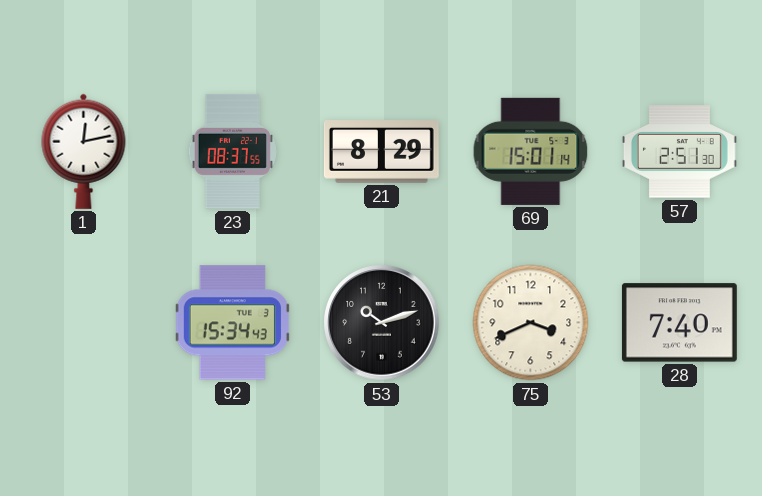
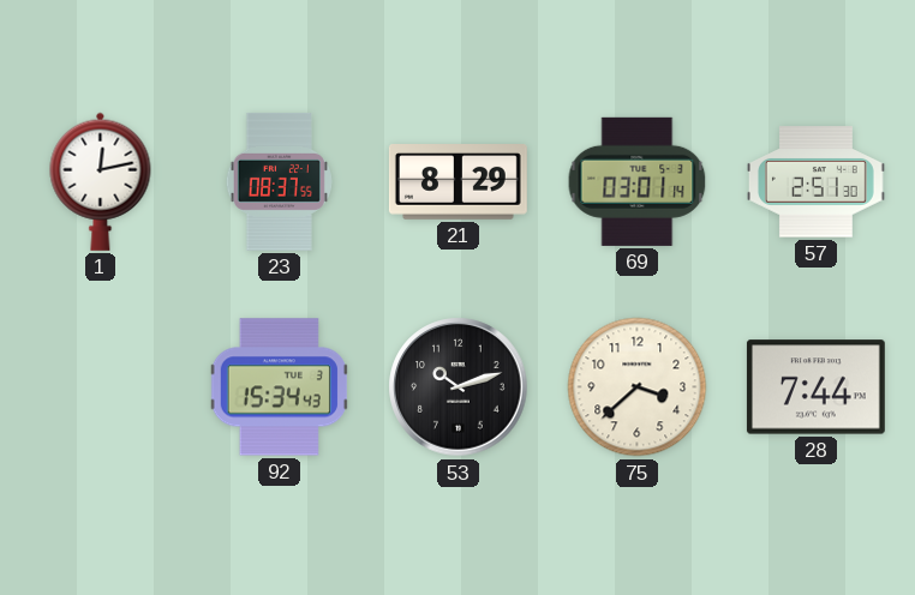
69: 15:01 -> 03:01
75: 3:41 -> 3:38
28: 7:40 -> 7:44
